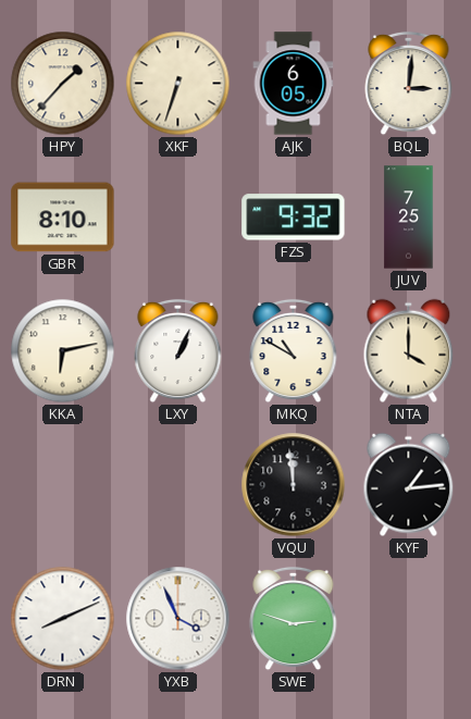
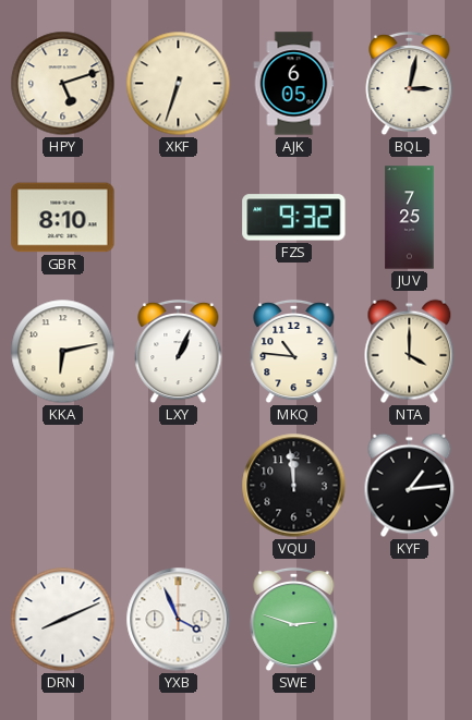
HPY: 1:37 -> 5:12
BQL: 3:01 -> 3:02
MKQ: 10:50 -> 10:46
